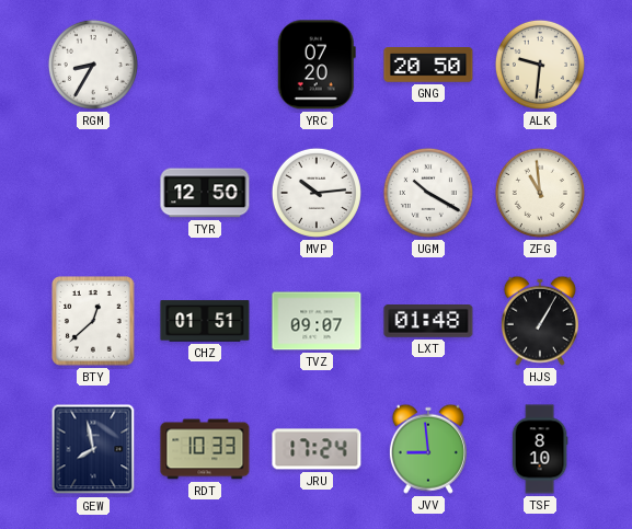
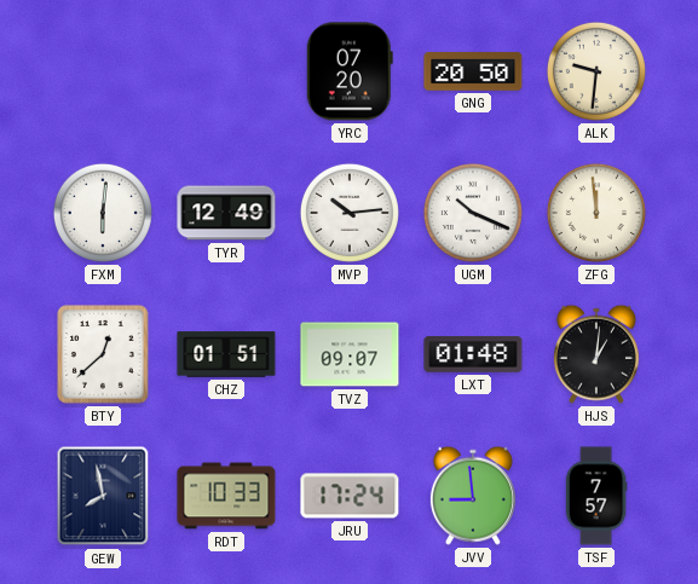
RGM: 8:35 -> none
FXM: none -> 6:01
TYR: 12:50 -> 12:49
UGM: 10:20 -> 10:19
ZFG: 10:59 -> 11:59
HJS: 1:05 -> 1:01
TSF: 8:10 -> 7:57
